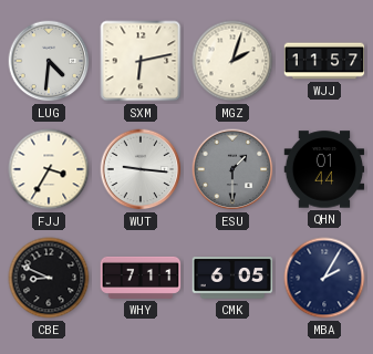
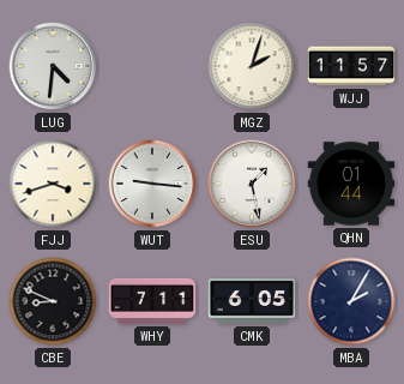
SXM: 6:13 -> none
FJJ: 3:35 -> 3:42
ESU: 1:30 -> 1:28
ESU dial: grey -> white
